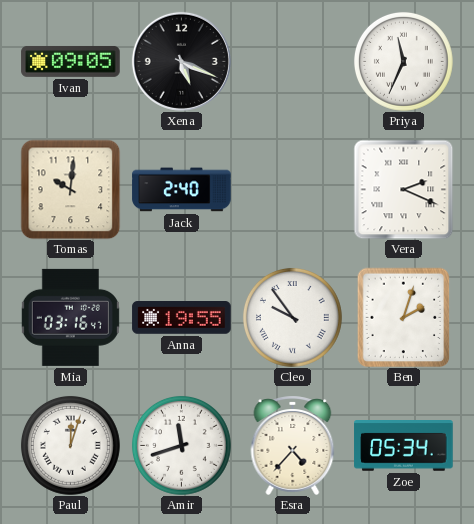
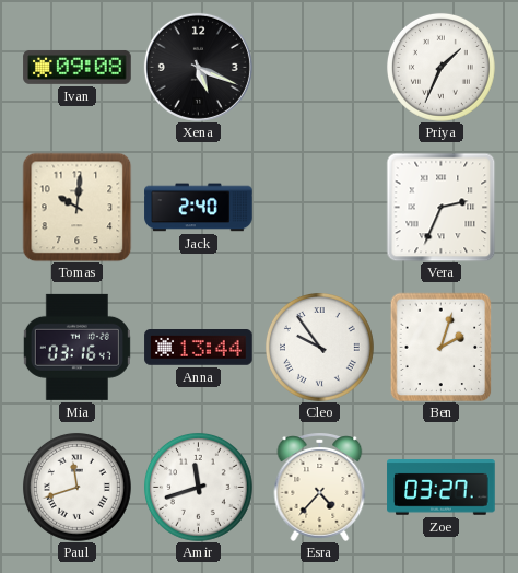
Ivan: 09:05 -> 09:08
Priya: 11:34 -> 1:34
Vera: 2:19 -> 2:34
Anna: 19:55 -> 13:44
Paul: 12:03 -> 11:42
Zoe: 05:34 -> 03:27
